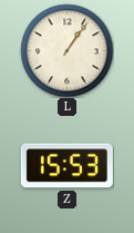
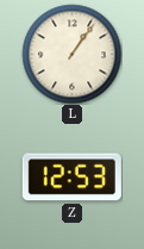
Z: 15:53 -> 12:53
